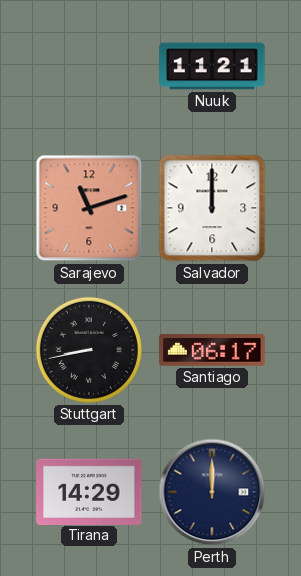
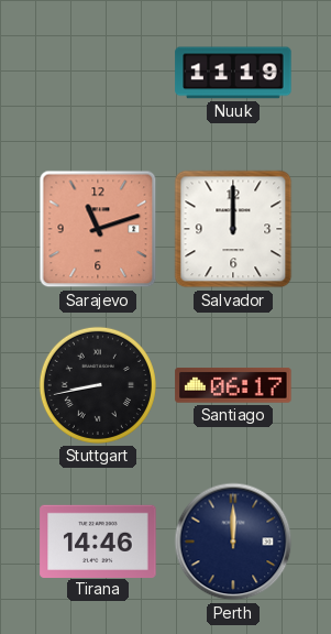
Nuuk: 11:21 -> 11:19
Tirana: 14:29 -> 14:46
